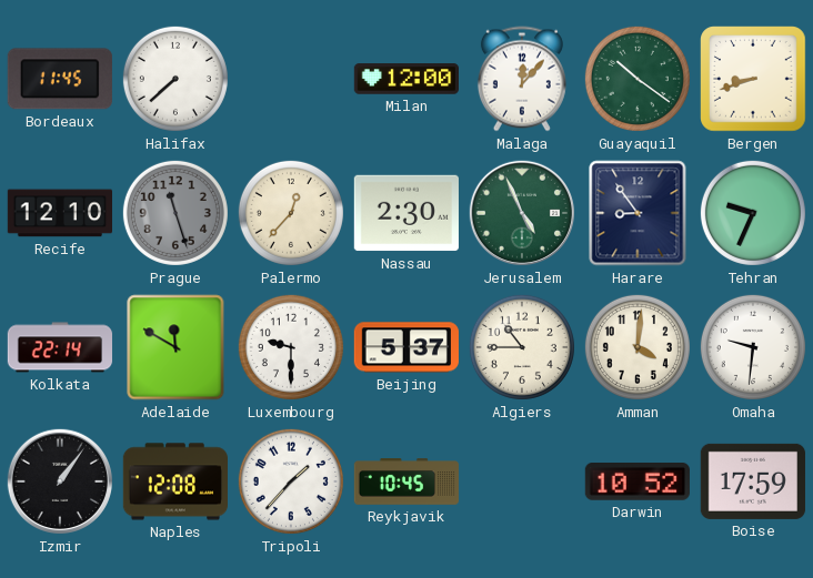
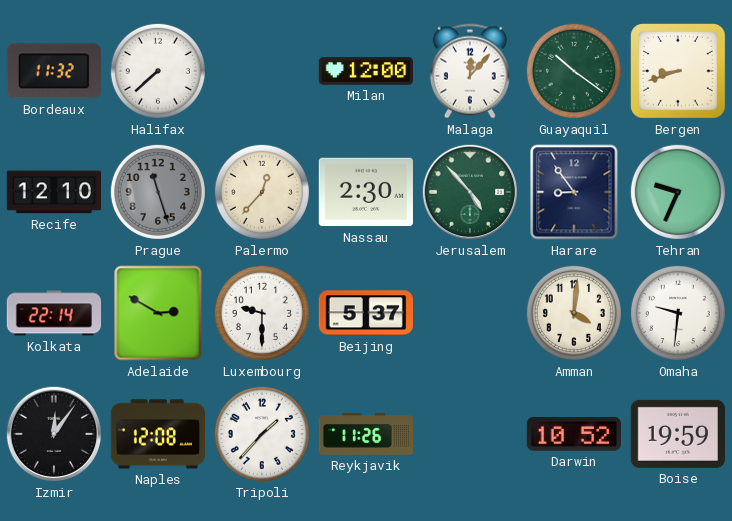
Bordeaux: 11:45 -> 11:32
Jerusalem: 4:56 -> 4:53
Adelaide: 11:50 -> 2:50
Algiers: 10:45 -> none
Izmir: 1:06 -> 12:06
Reykjavik: 10:45 -> 11:26
Boise: 17:59 -> 19:59
